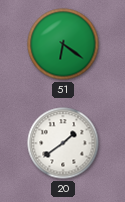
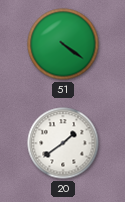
51: 6:21 -> 4:21
